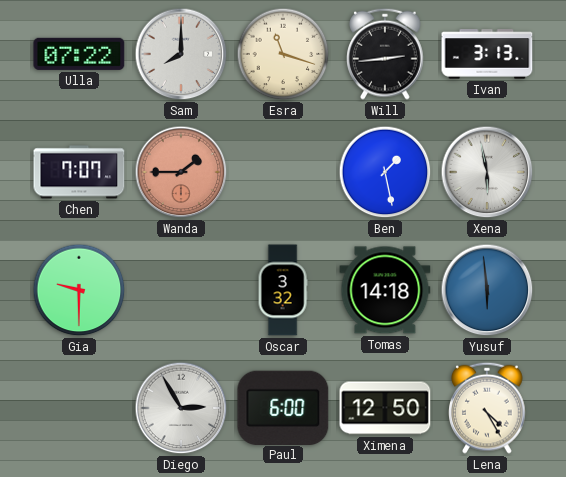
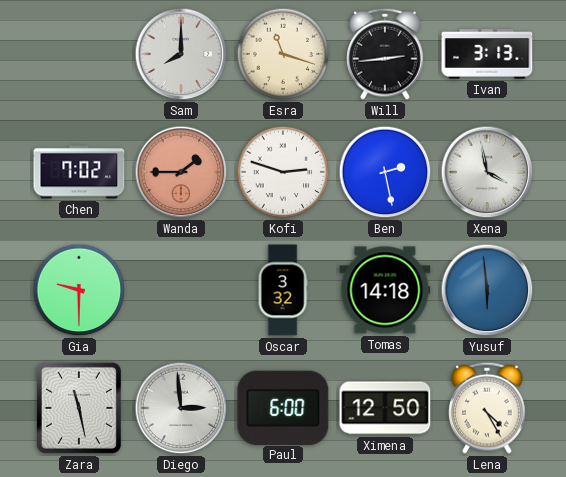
Ulla: 07:22 -> none
Chen: 7:07 -> 7:02
Kofi: none -> 2:48
Ben: 1:28 -> 2:28
Xena: 5:58 -> 3:58
Zara: none -> 11:28
Diego: 2:55 -> 2:59
